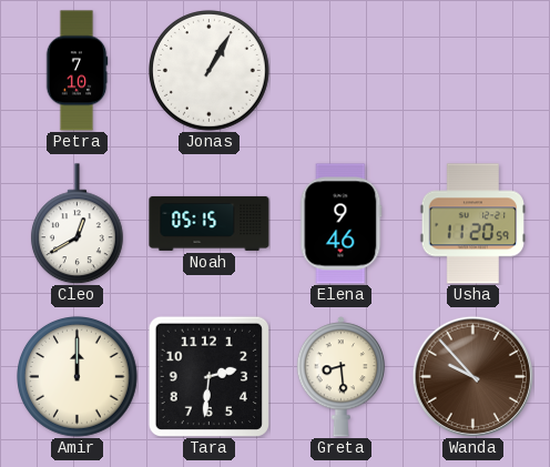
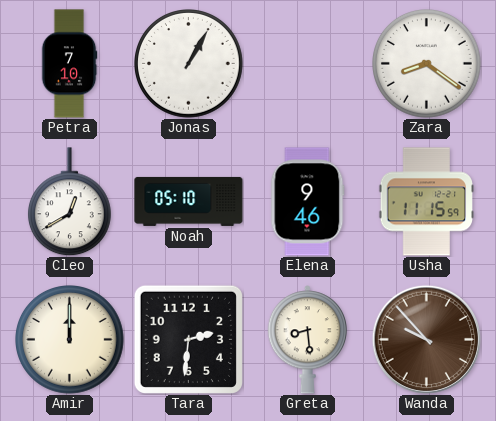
Zara: none -> 8:21
Noah: 05:15 -> 05:10
Usha: 11:20 -> 11:15
